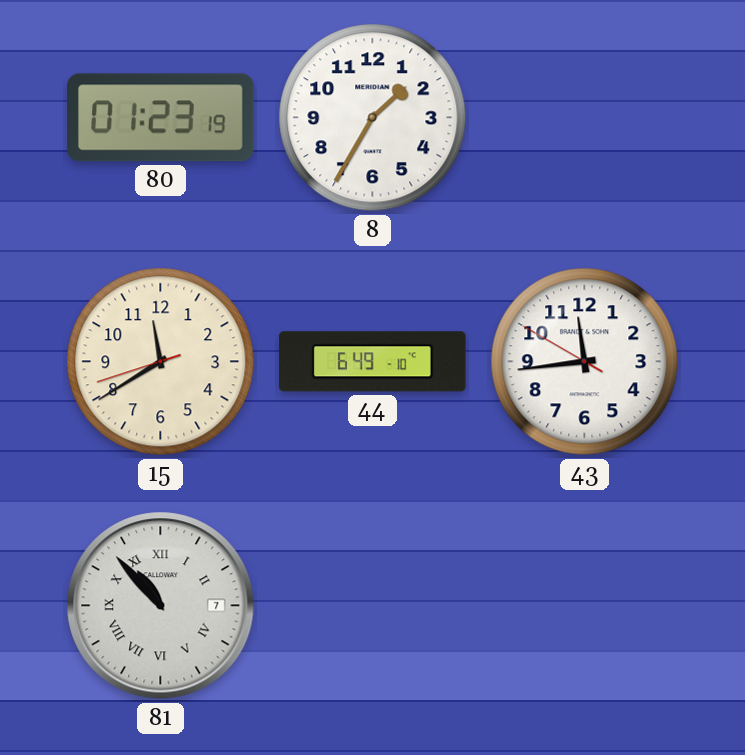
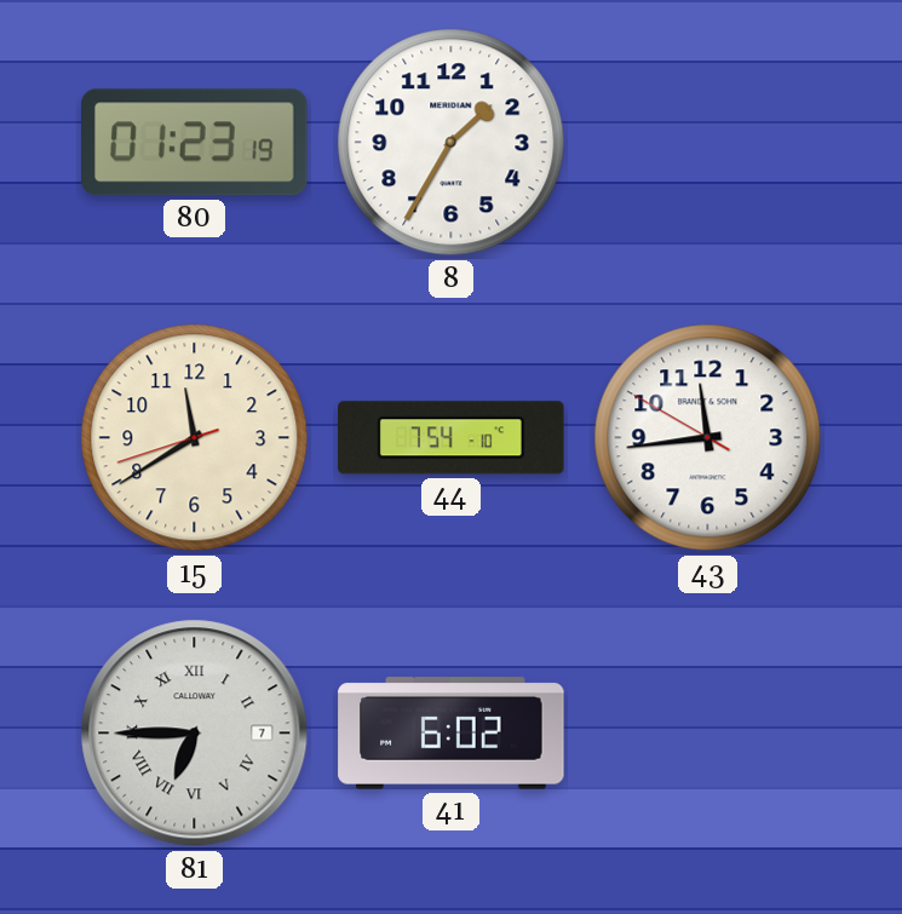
44: 6:49 -> 7:54
81: 10:53 -> 6:45
41: none -> 6:02
